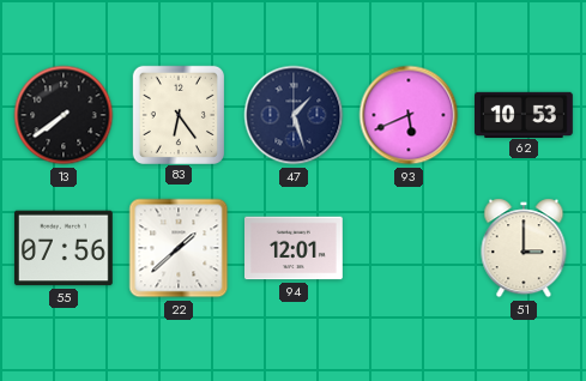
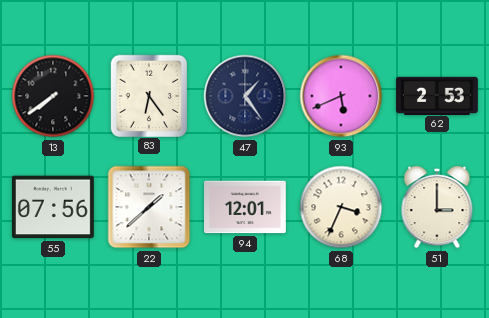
47: 1:27 -> 1:24
62: 10:53 -> 2:53
68: none -> 3:34
